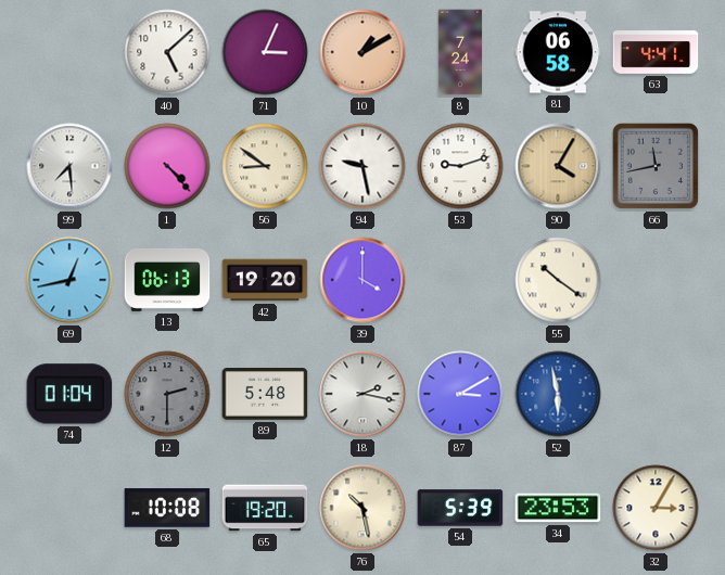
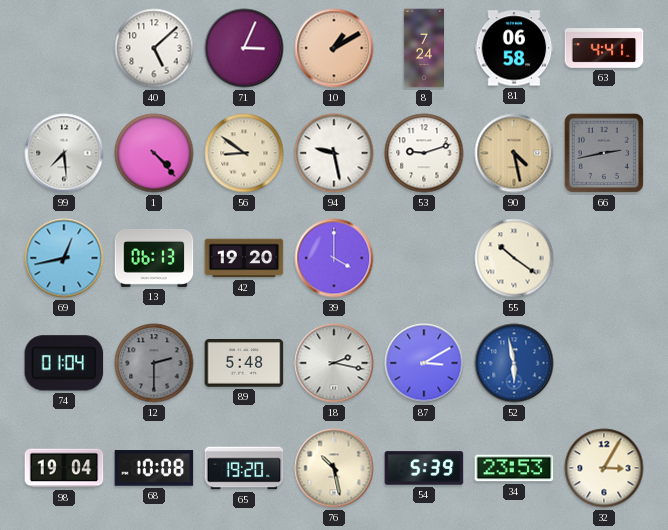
90: 4:05 -> 4:28
66: 11:43 -> 2:43
98: none -> 19:04
